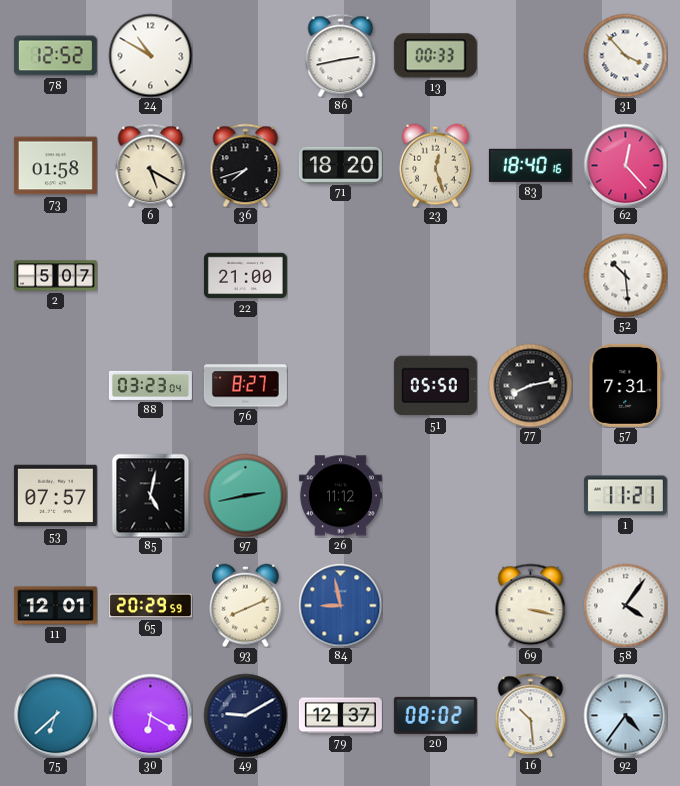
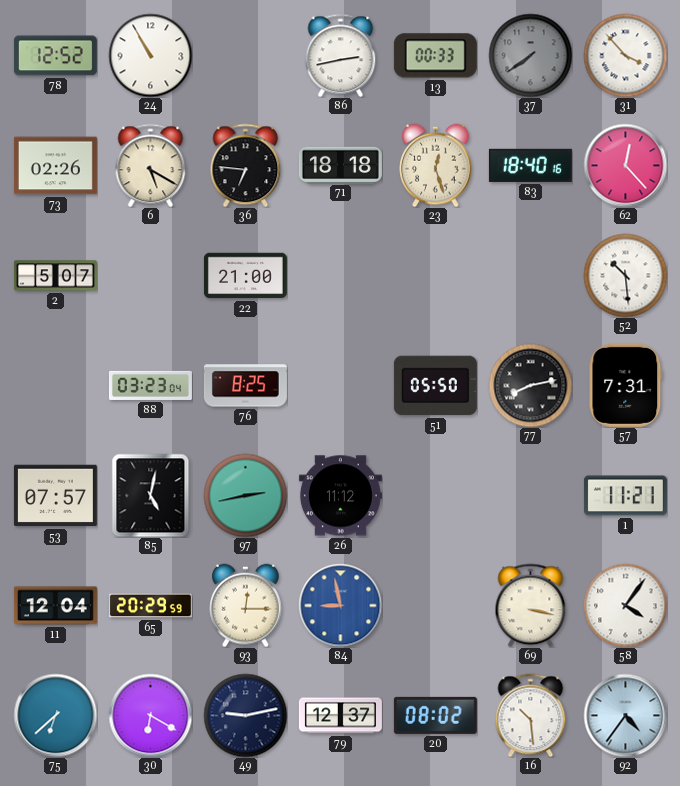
24: 10:50 -> 10:55
37: none -> 7:39
73: 01:58 -> 02:26
36: 7:42 -> 6:46
71: 18:20 -> 18:18
76: 8:27 -> 8:25
11: 12:01 -> 12:04
93: 8:11 -> 12:15
49: 9:10 -> 9:13
